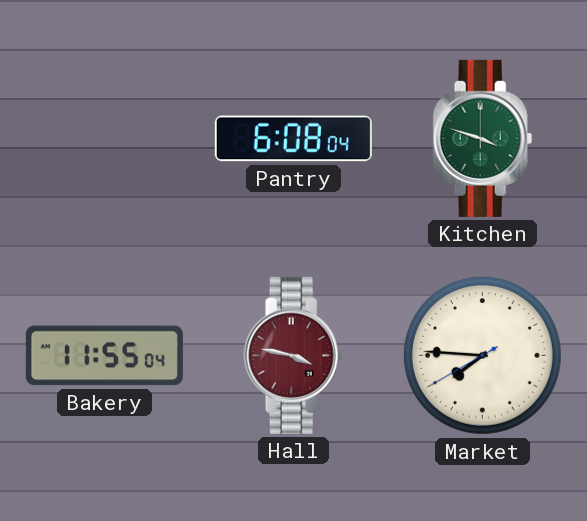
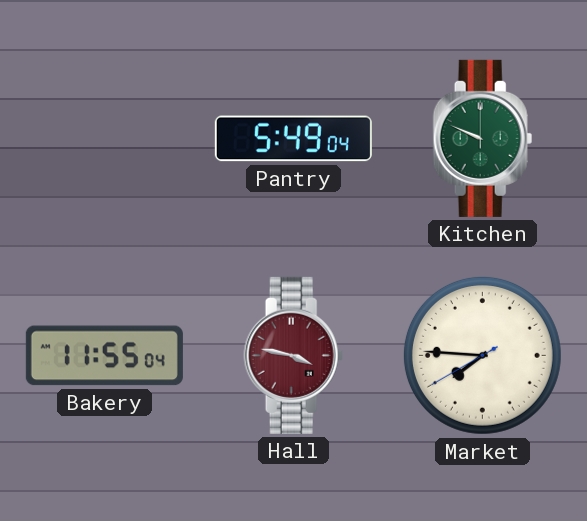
Pantry: 6:08 -> 5:49
Kitchen: 3:48 -> 9:49
